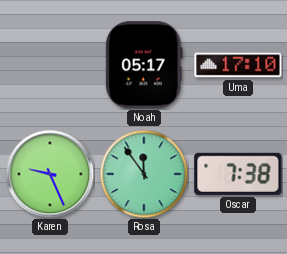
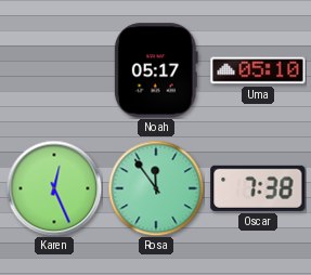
Uma: 17:10 -> 05:10
Karen: 9:26 -> 12:26
